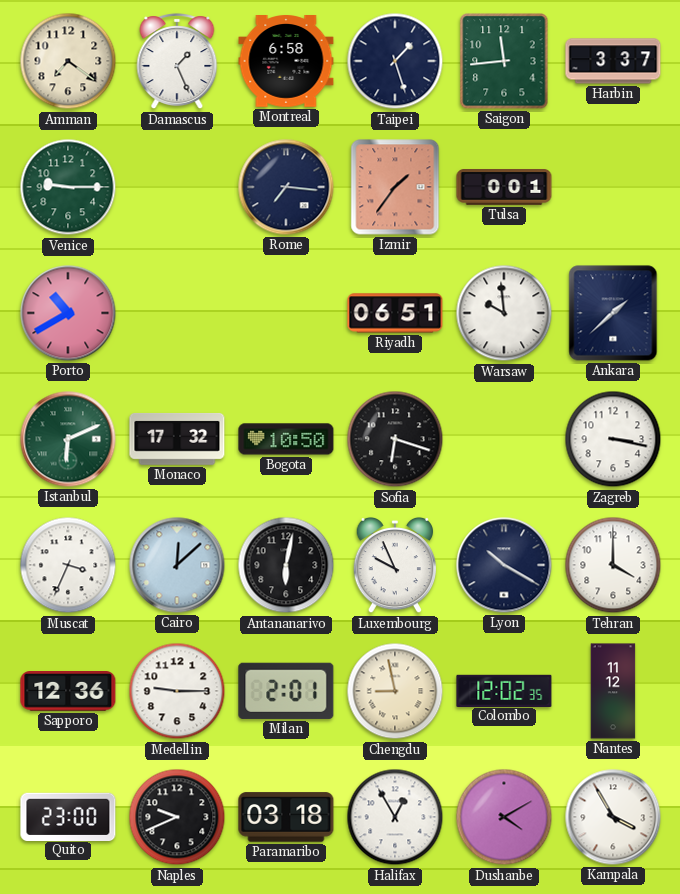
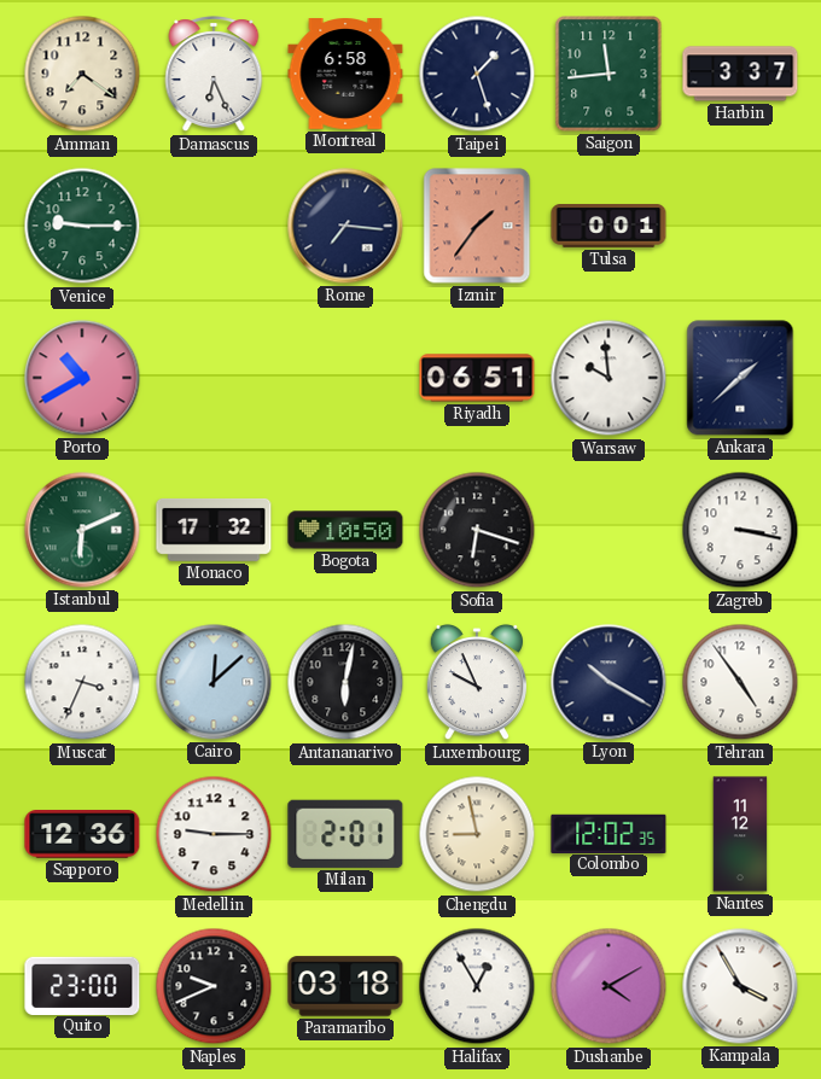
Damascus: 1:26 -> 6:26
Tehran: 4:00 -> 4:54
